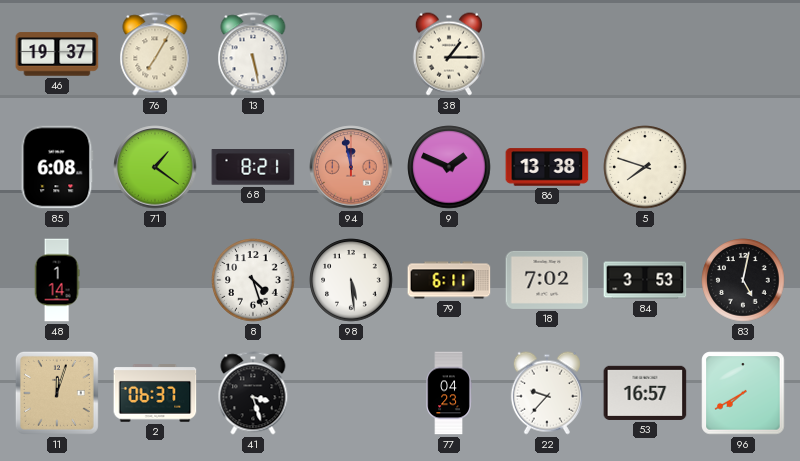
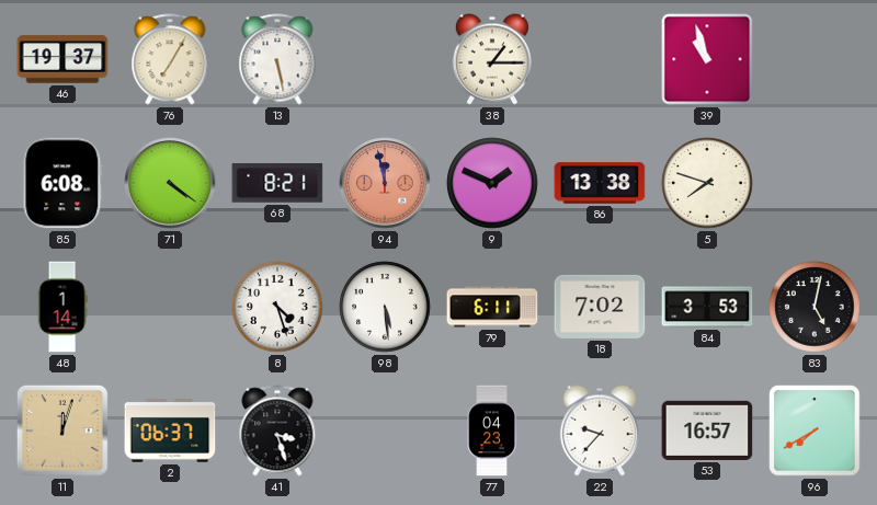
39: none -> 10:57
71: 1:21 -> 4:21
